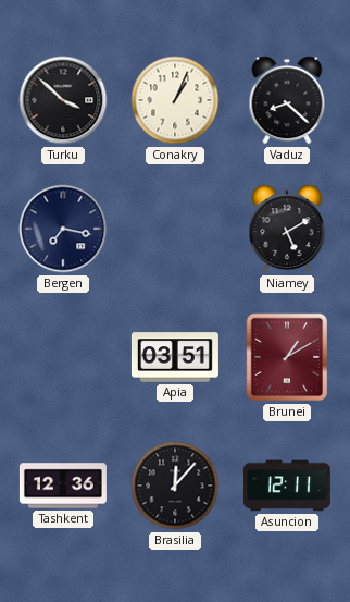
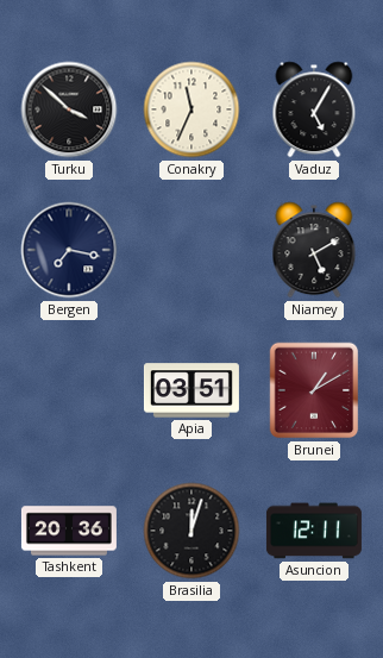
Conakry: 1:04 -> 11:34
Vaduz: 8:22 -> 5:05
Tashkent: 12:36 -> 20:36
Brasilia: 12:07 -> 12:03
